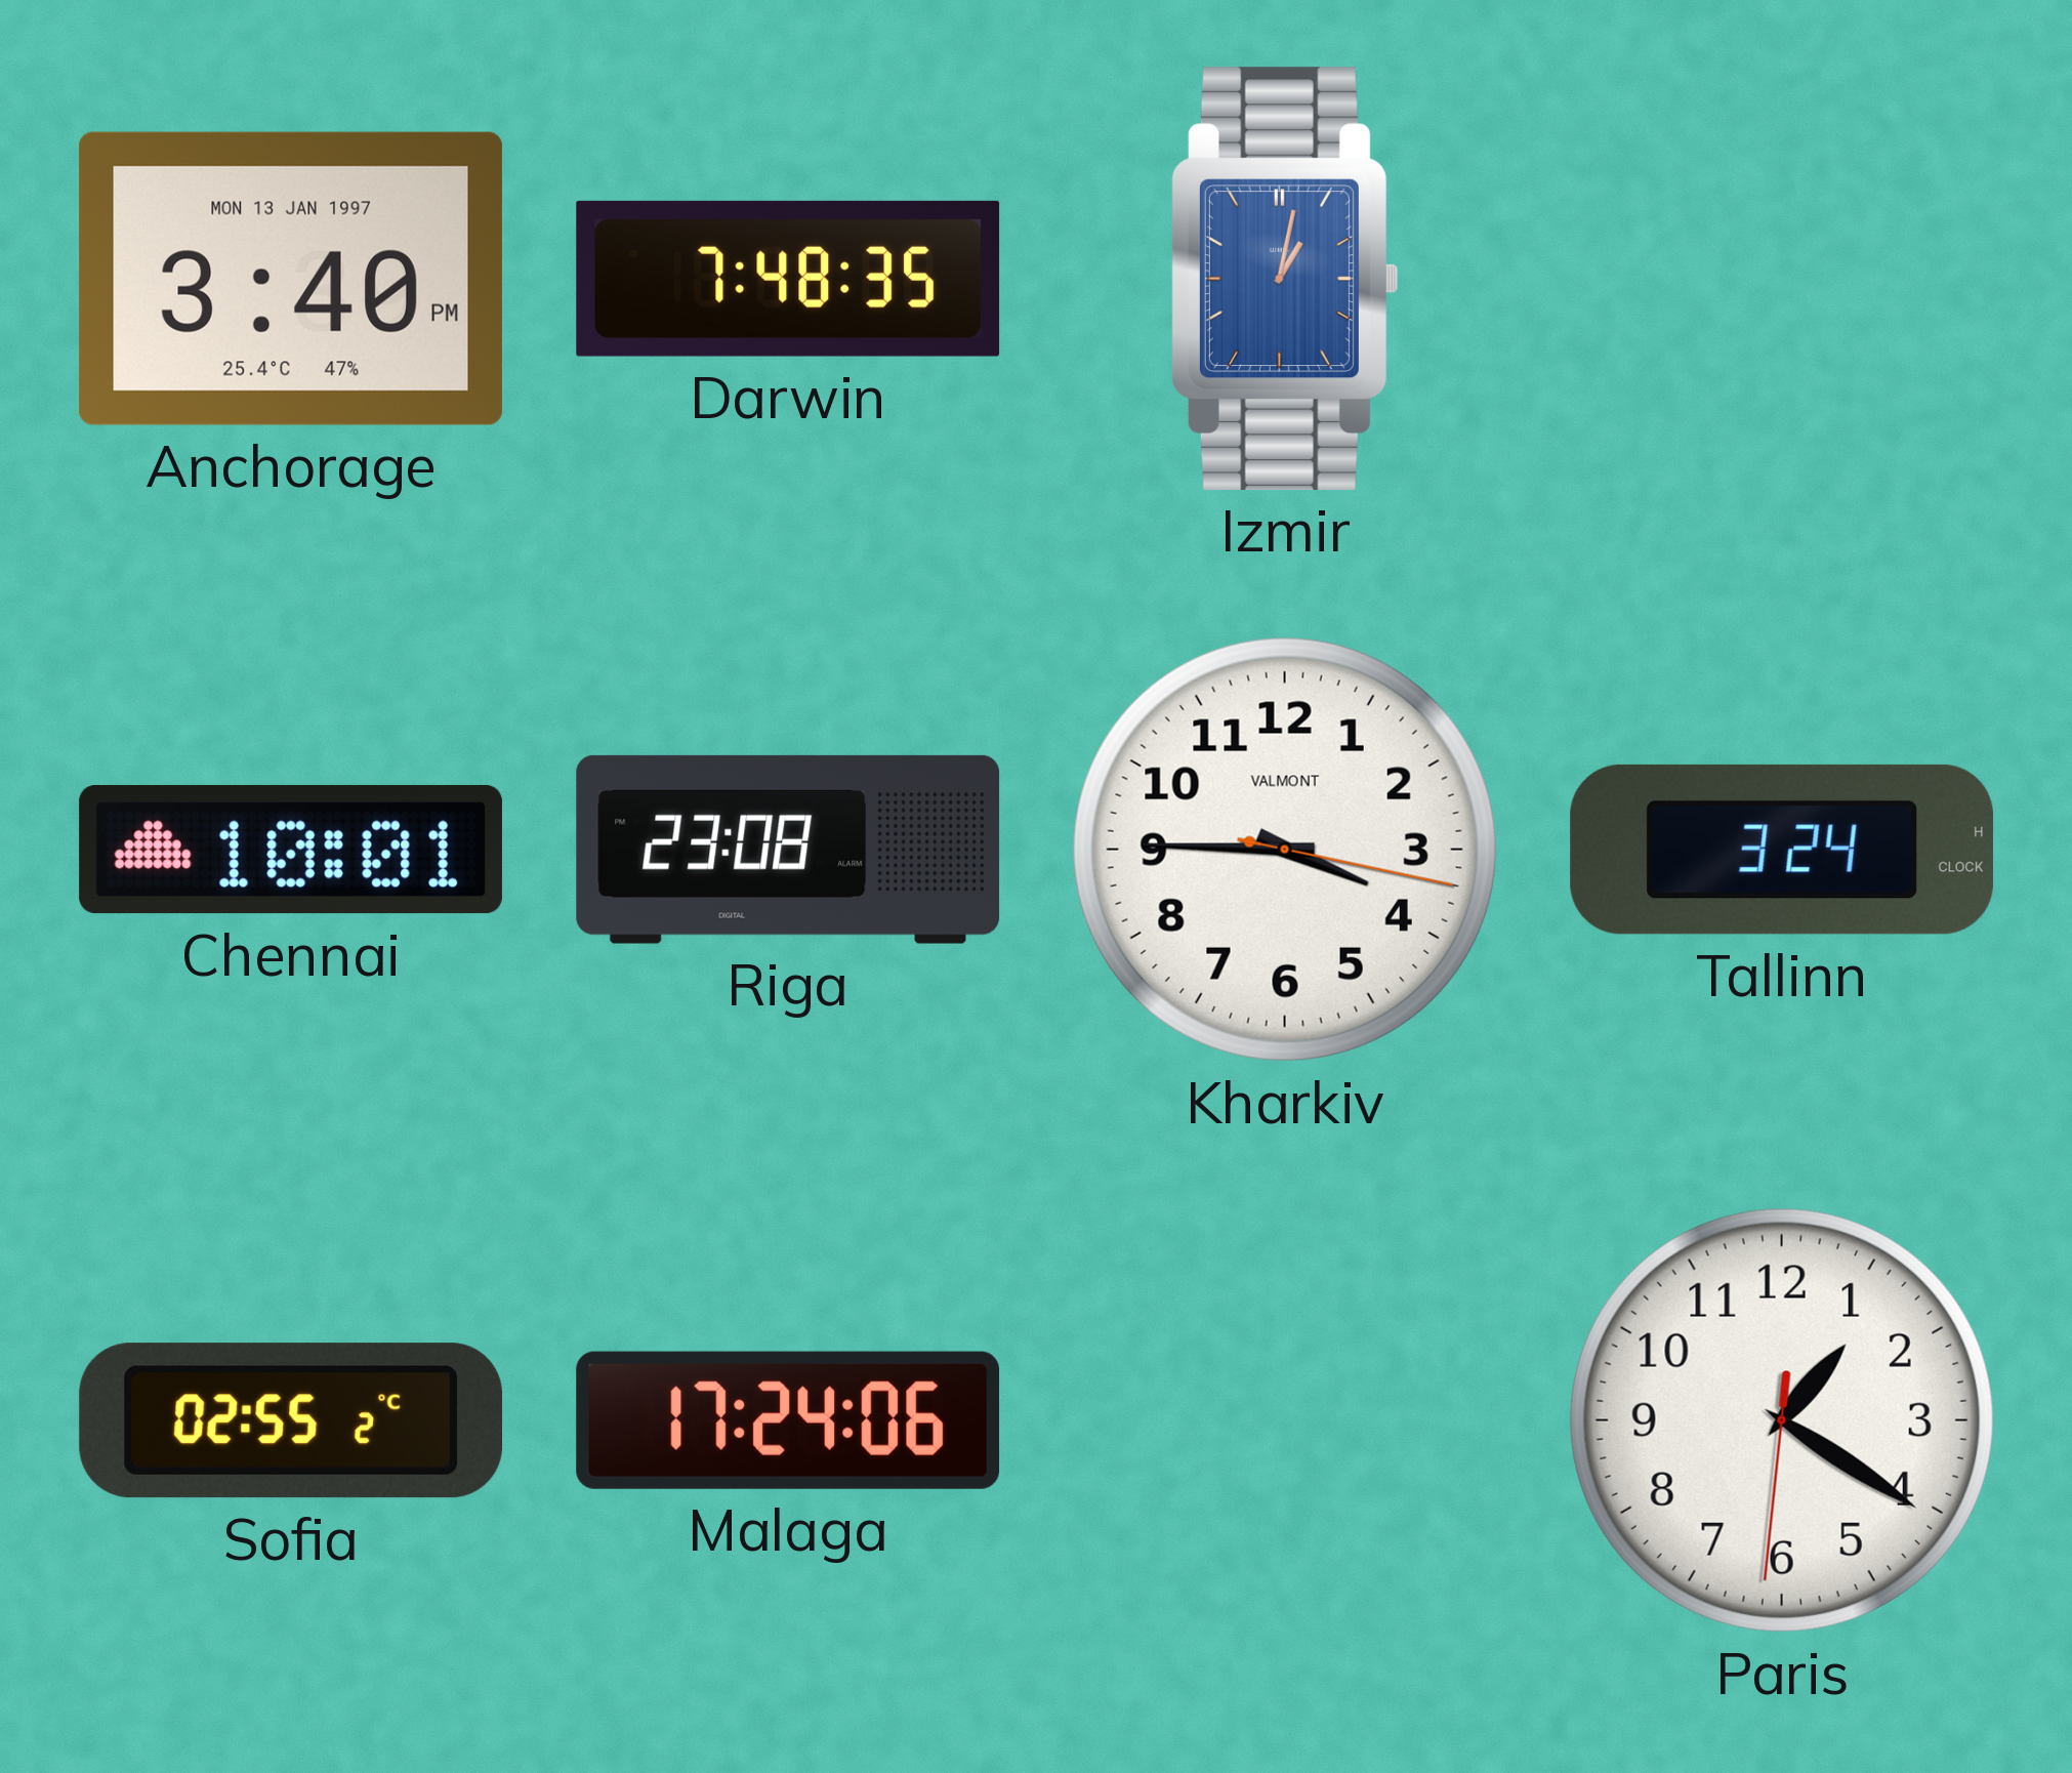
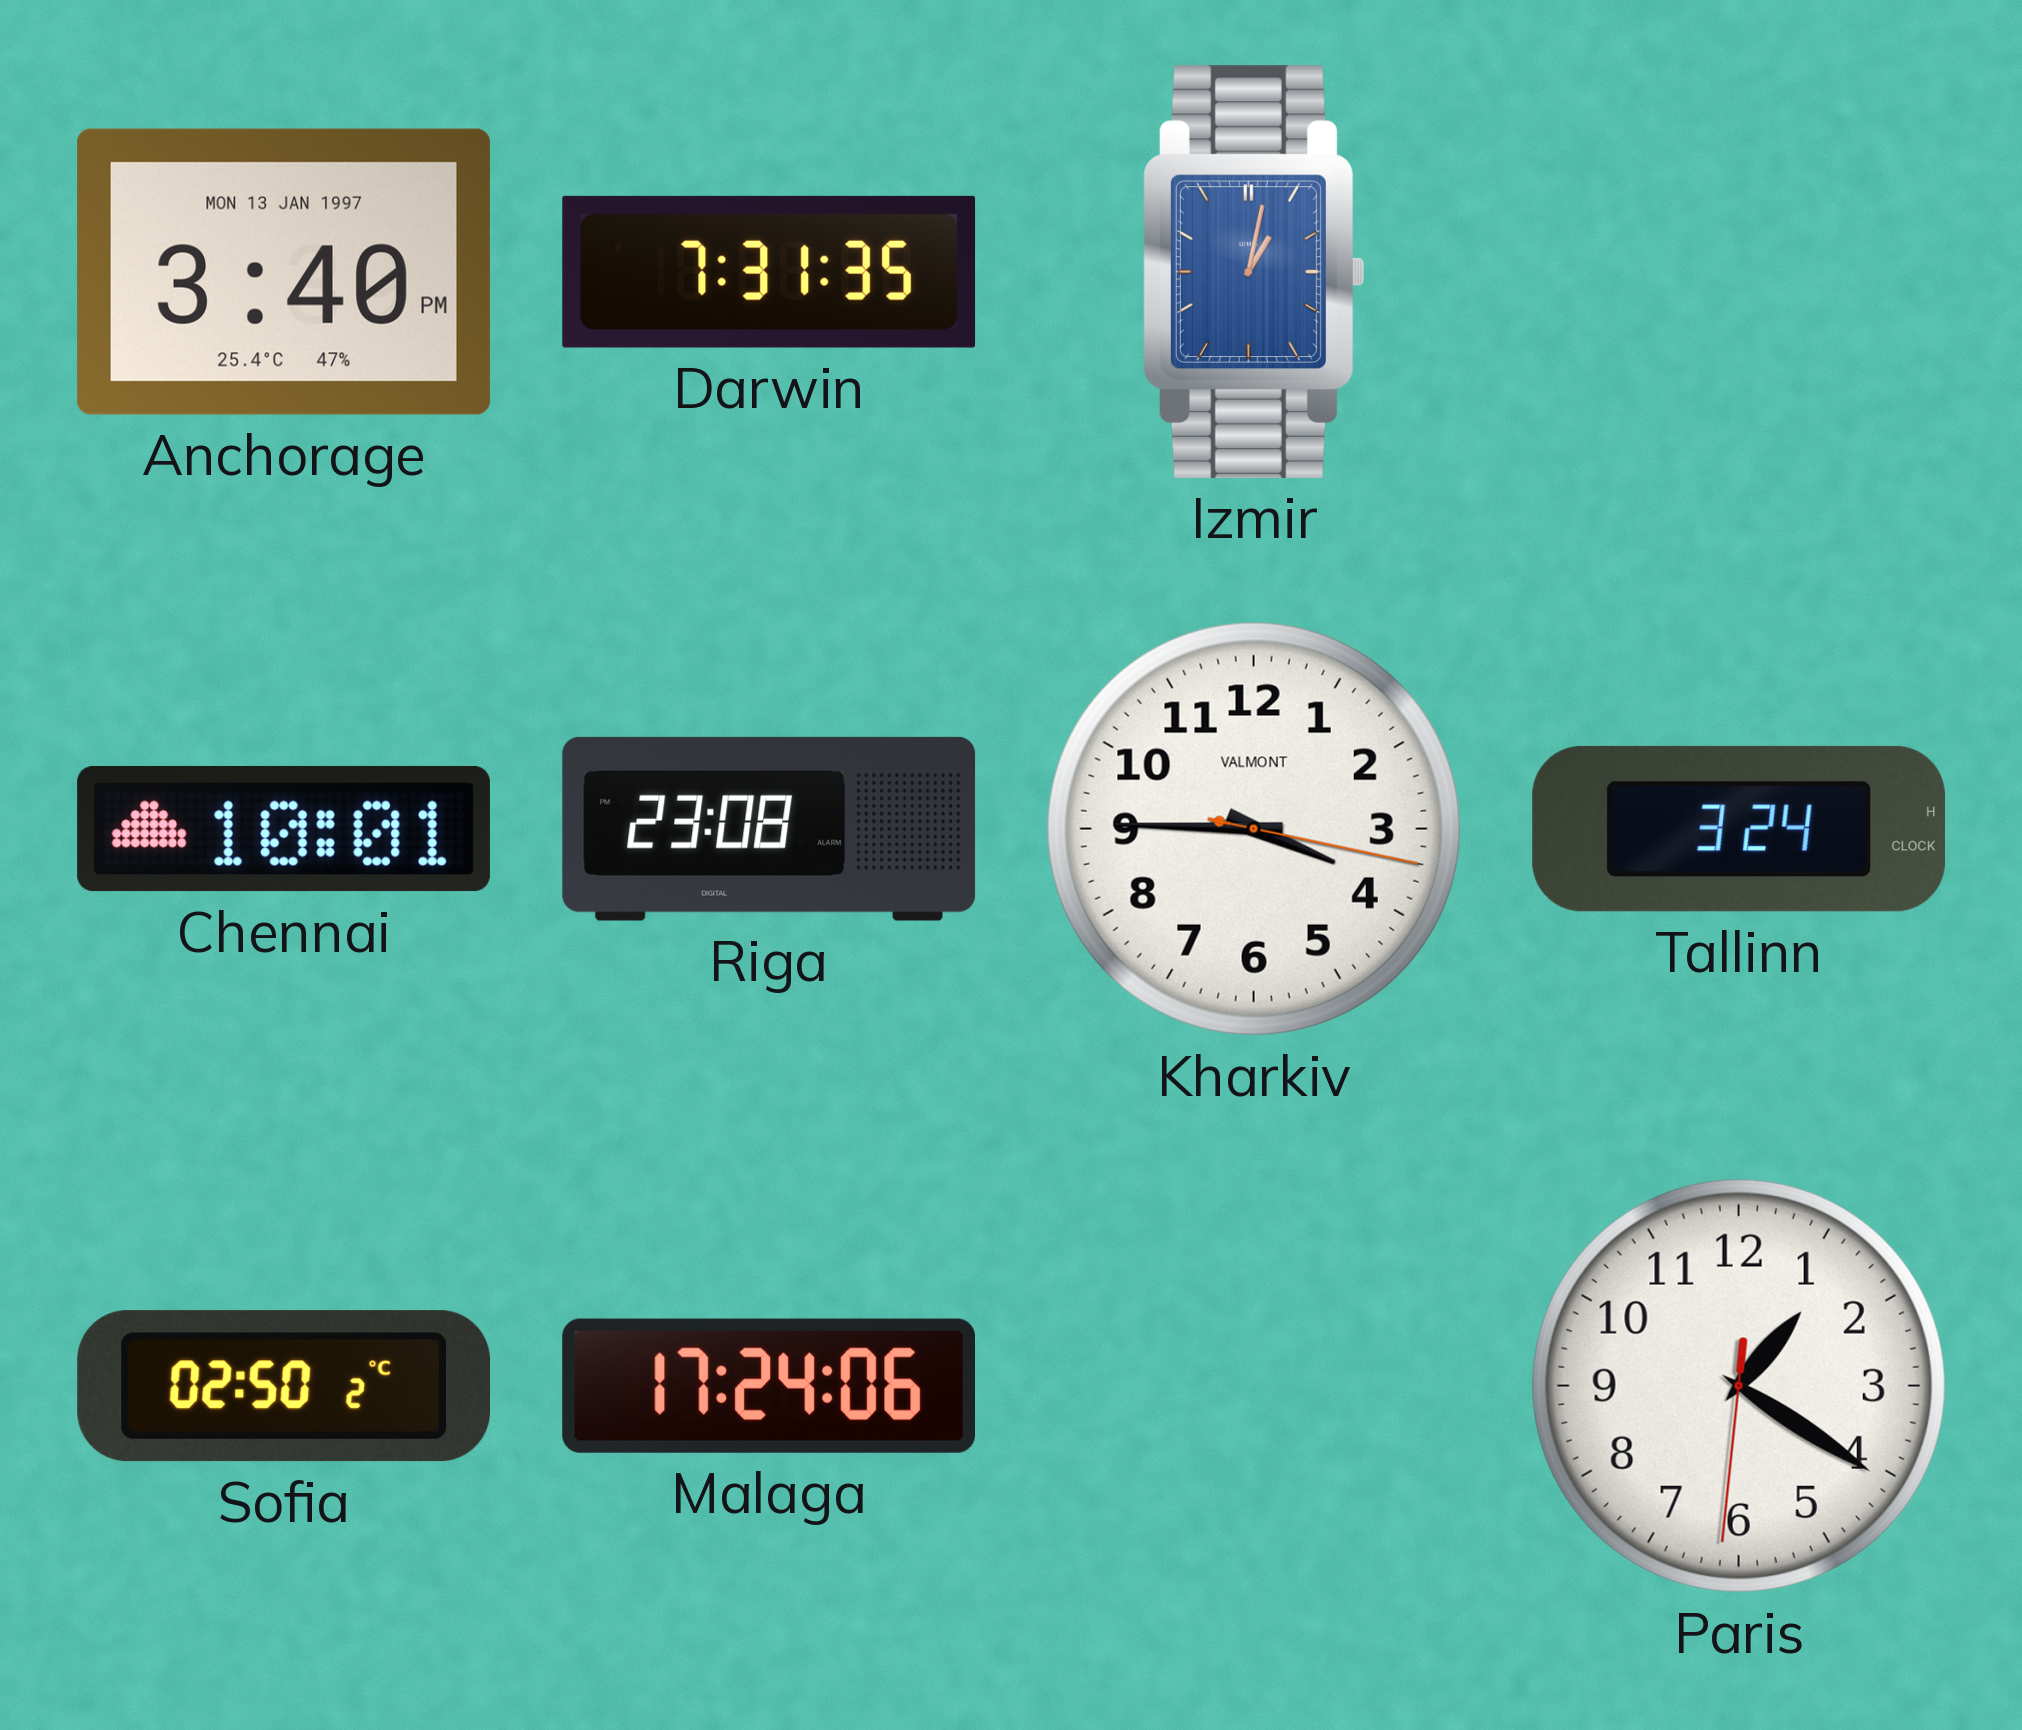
Darwin: 7:48 -> 7:31
Sofia: 02:55 -> 02:50
